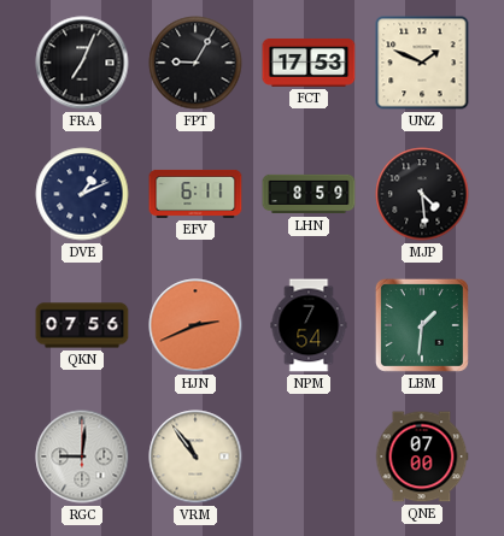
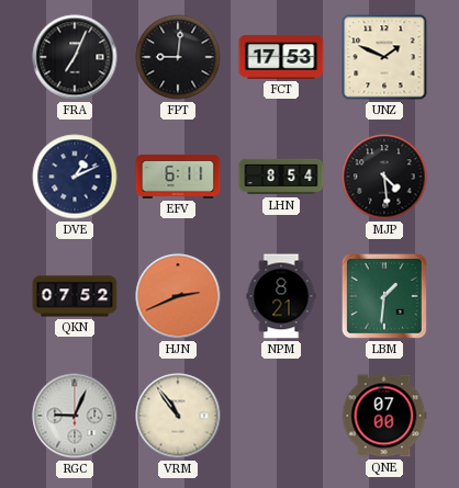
FPT: 9:05 -> 9:01
LHN: 8:59 -> 8:54
QKN: 07:56 -> 07:52
NPM: 7:54 -> 8:21
RGC: 9:01 -> 9:04
